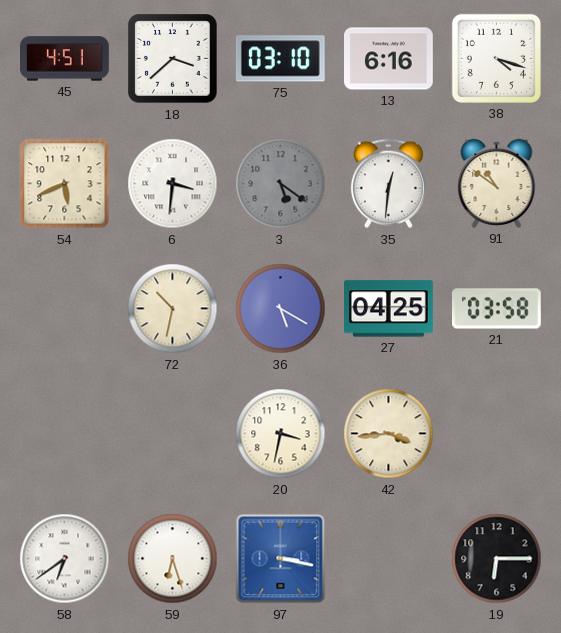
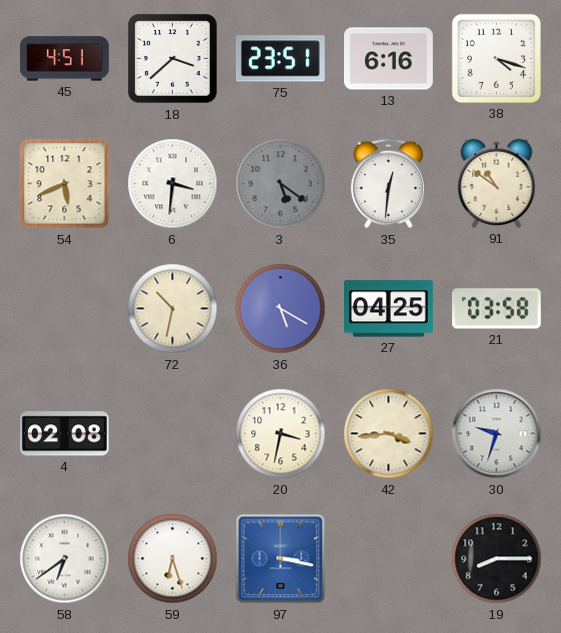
75: 03:10 -> 23:51
4: none -> 02:08
30: none -> 9:33
19: 6:15 -> 8:15
